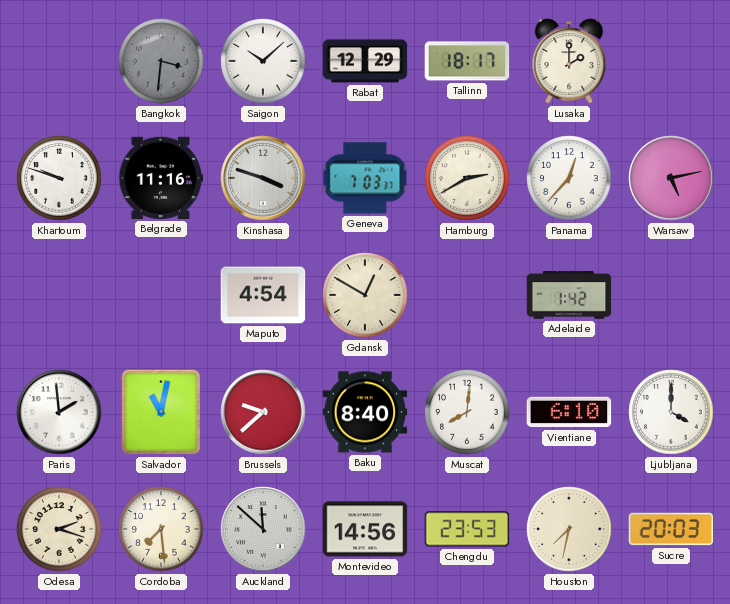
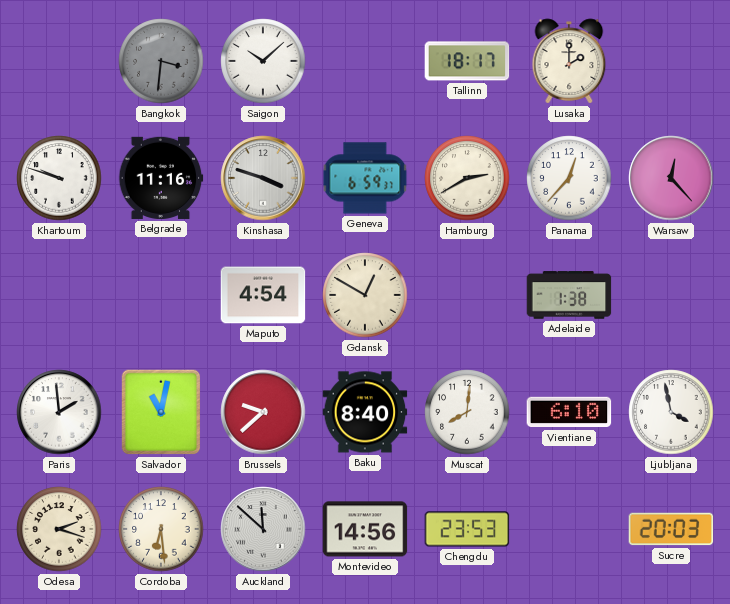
Rabat: 12:29 -> none
Geneva: 7:03 -> 6:59
Warsaw: 5:13 -> 12:23
Adelaide: 1:42 -> 1:38
Ljubljana: 4:00 -> 3:58
Cordoba: 7:29 -> 6:29
Houston: 7:32 -> none
